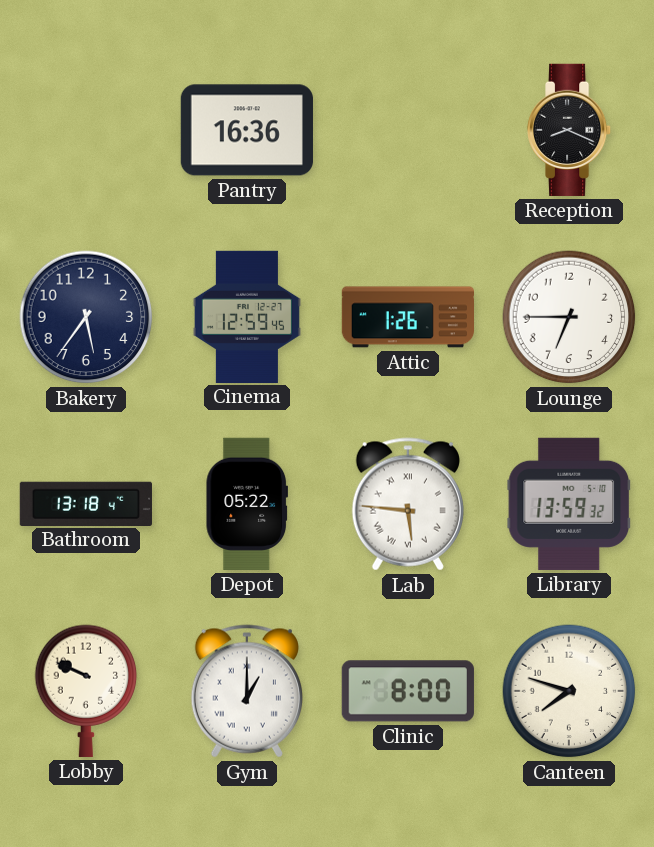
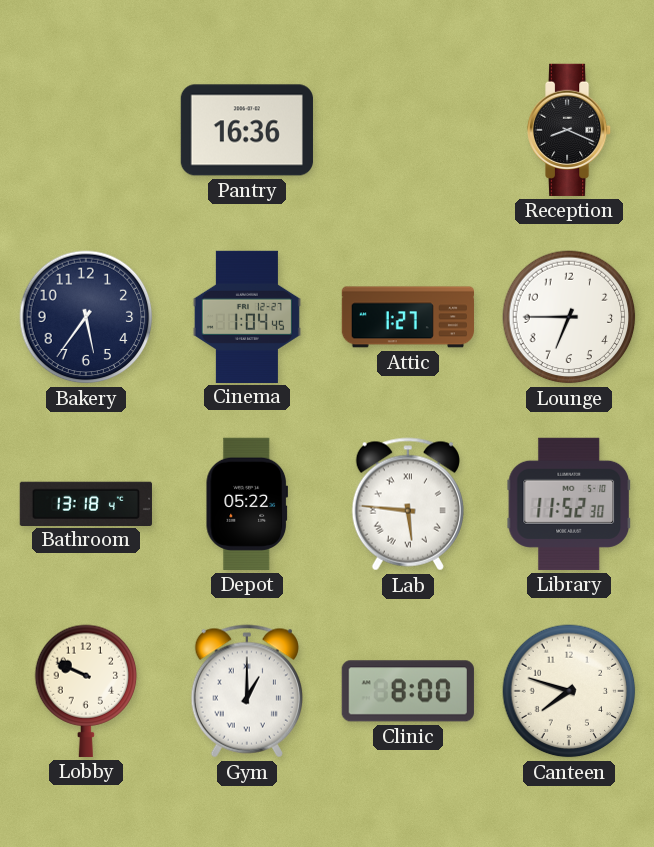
Cinema: 12:59 -> 1:04
Attic: 1:26 -> 1:27
Library: 13:59 -> 11:52
